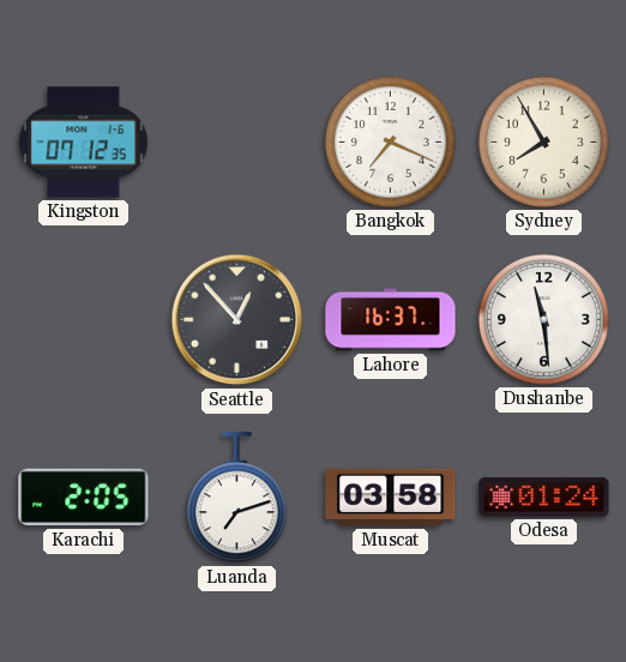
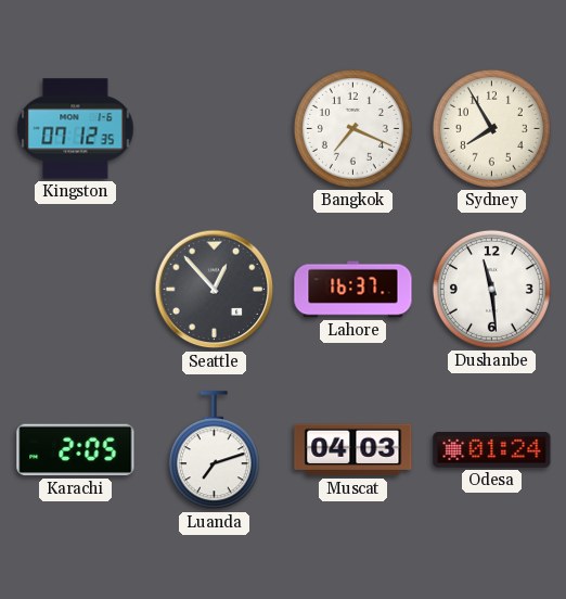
Muscat: 03:58 -> 04:03
